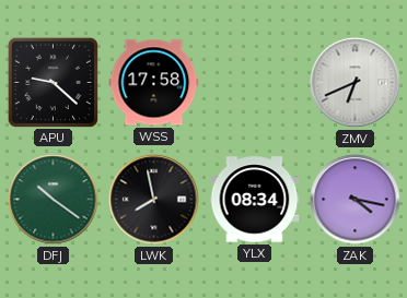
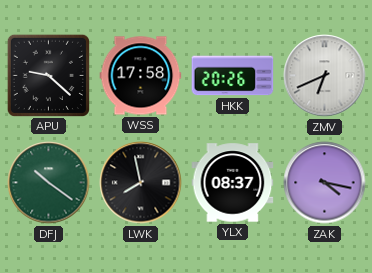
HKK: none -> 20:26
YLX: 08:34 -> 08:37
